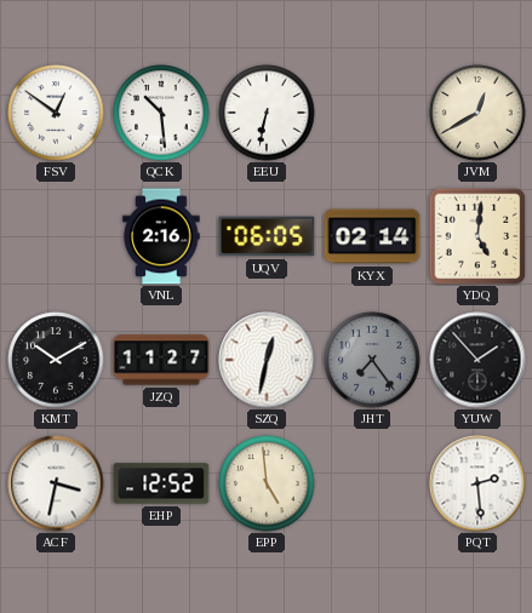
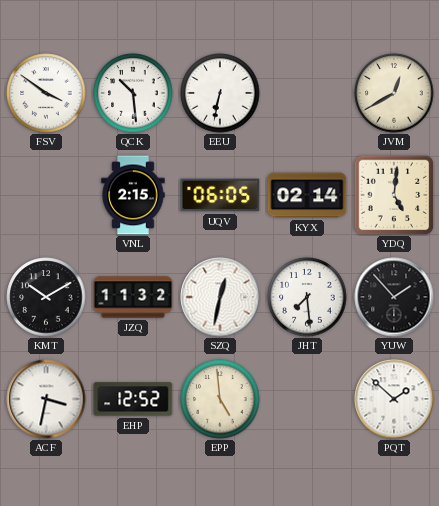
FSV: 12:51 -> 3:51
VNL: 2:16 -> 2:15
JZQ: 11:27 -> 11:32
JHT: 7:24 -> 7:29
JHT dial: grey -> white
PQT: 2:29 -> 1:52
